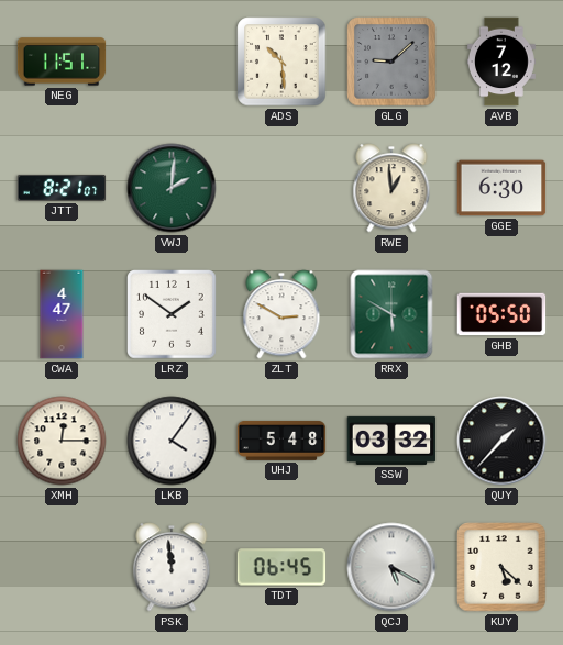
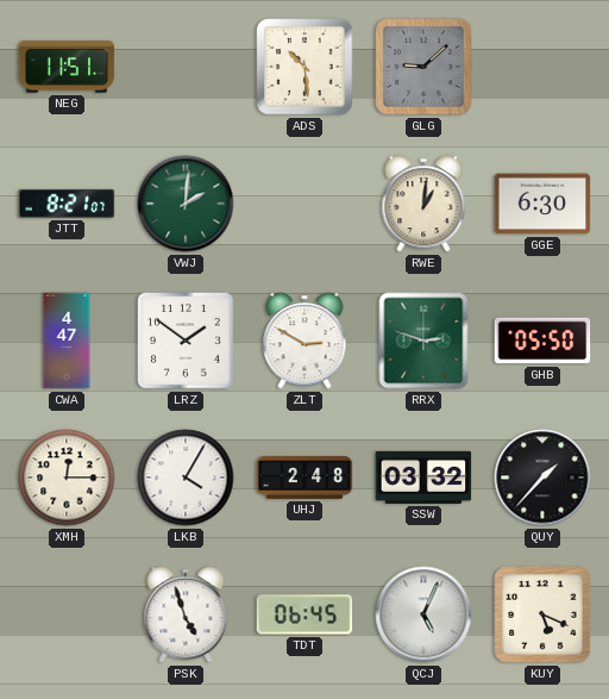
AVB: 7:12 -> none
RWE: 12:59 -> 1:01
RRX: 5:50 -> 2:48
LKB: 4:06 -> 4:05
UHJ: 5:48 -> 2:48
PSK: 11:59 -> 4:57
QCJ: 5:20 -> 5:04
KUY: 5:22 -> 5:19
